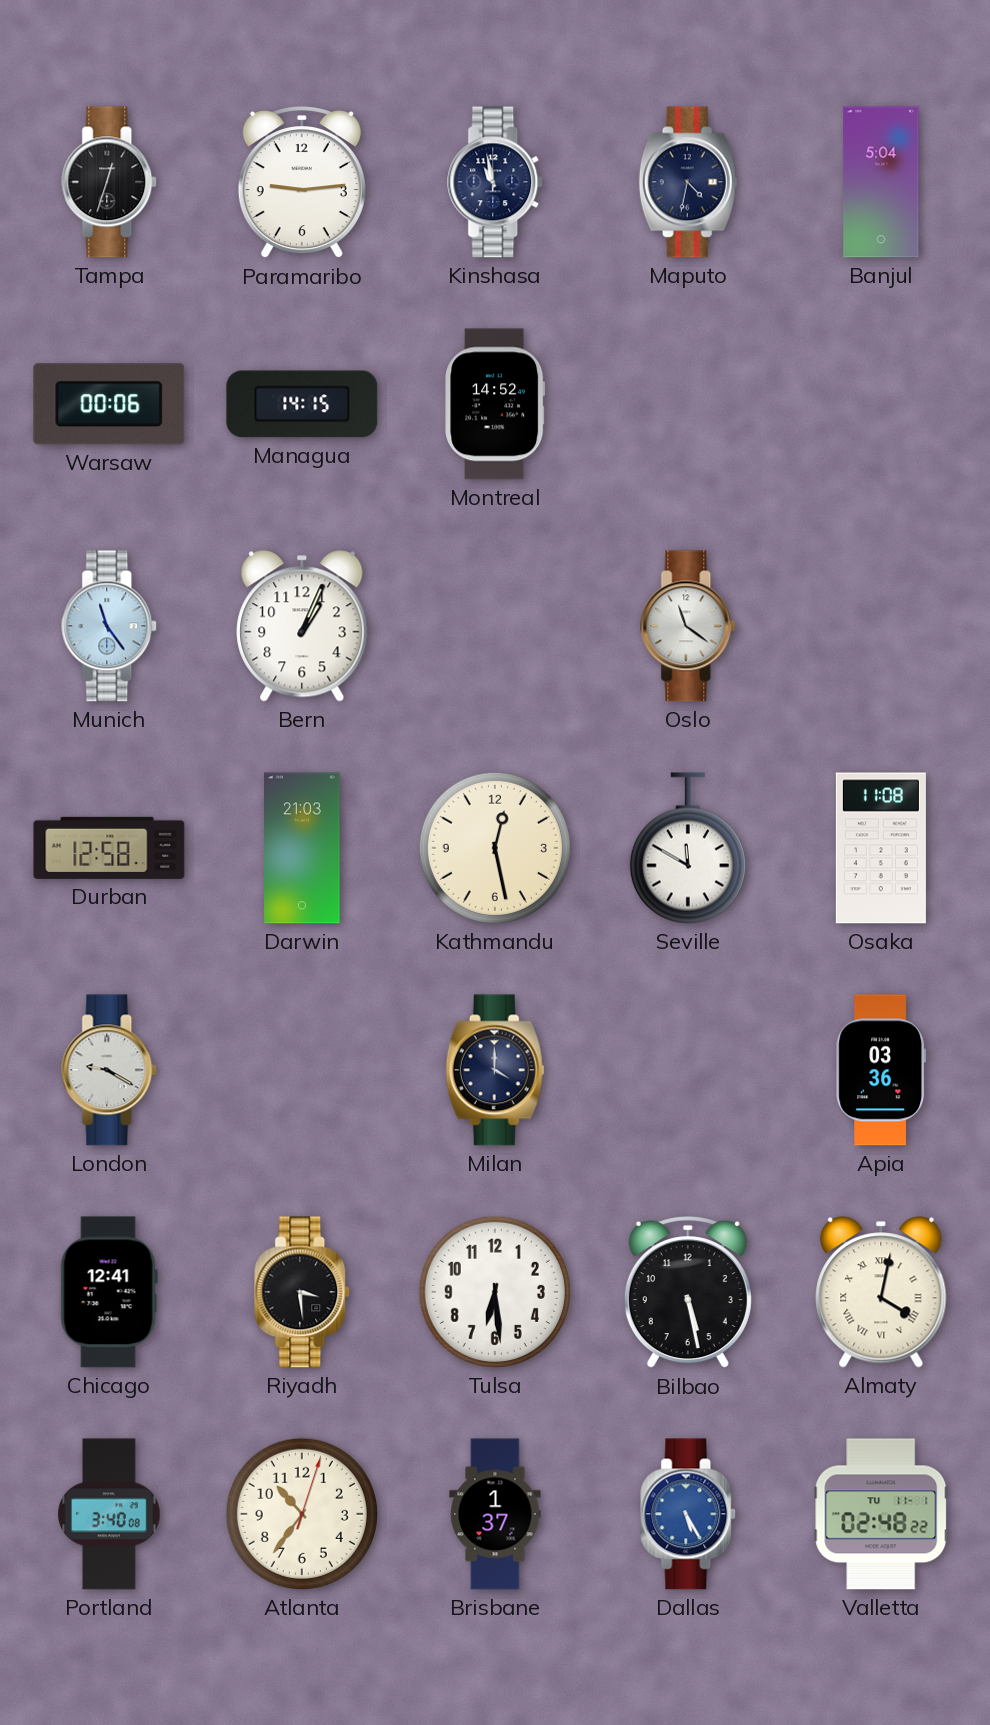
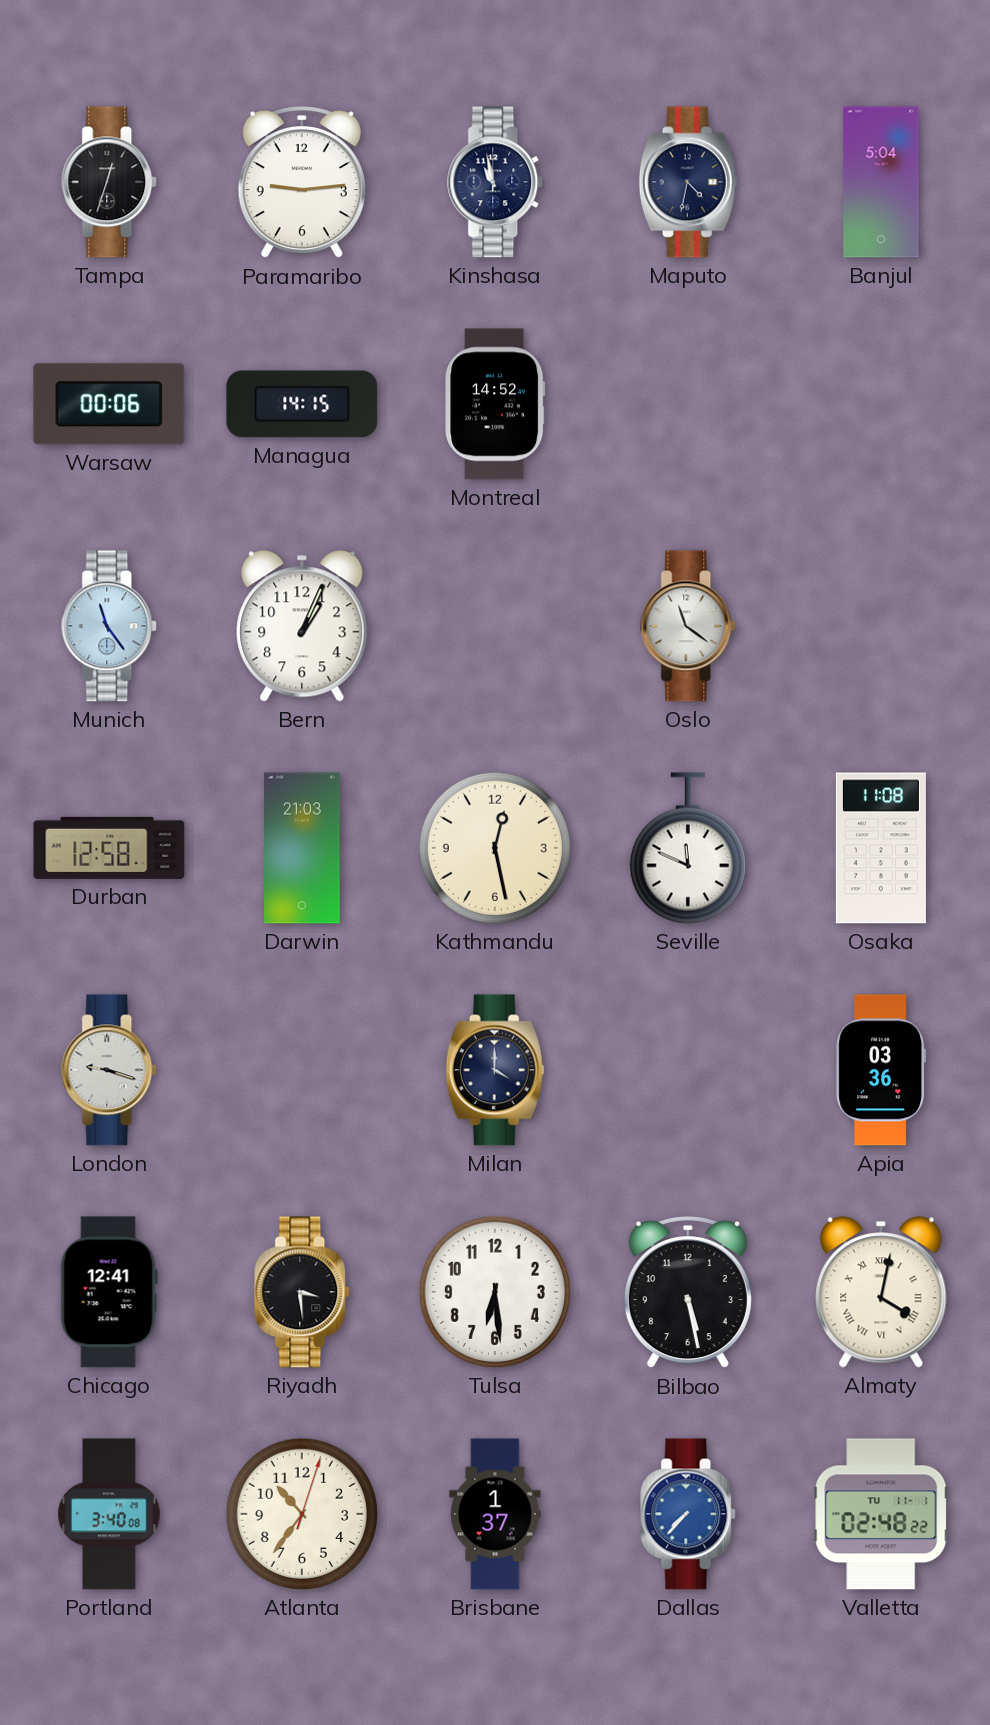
Seville: 11:50 -> 11:49
London: 9:20 -> 9:18
Dallas: 5:25 -> 7:37
